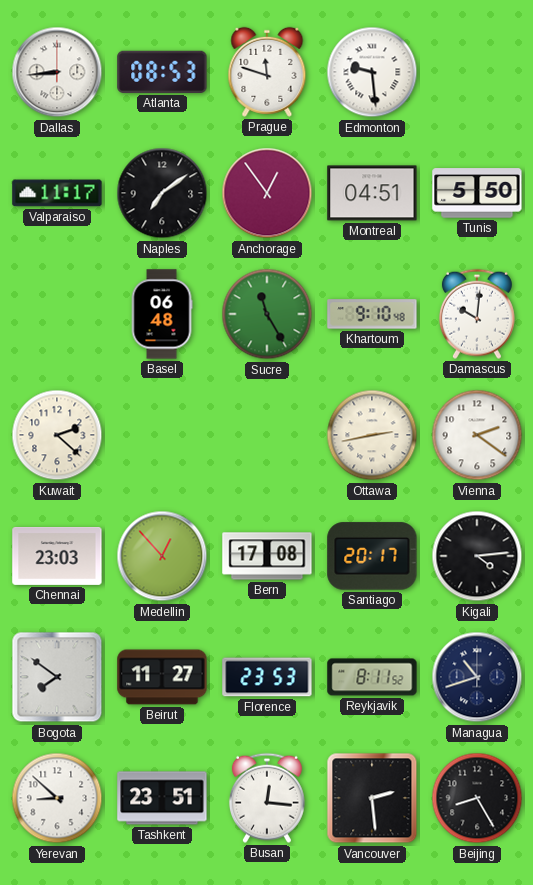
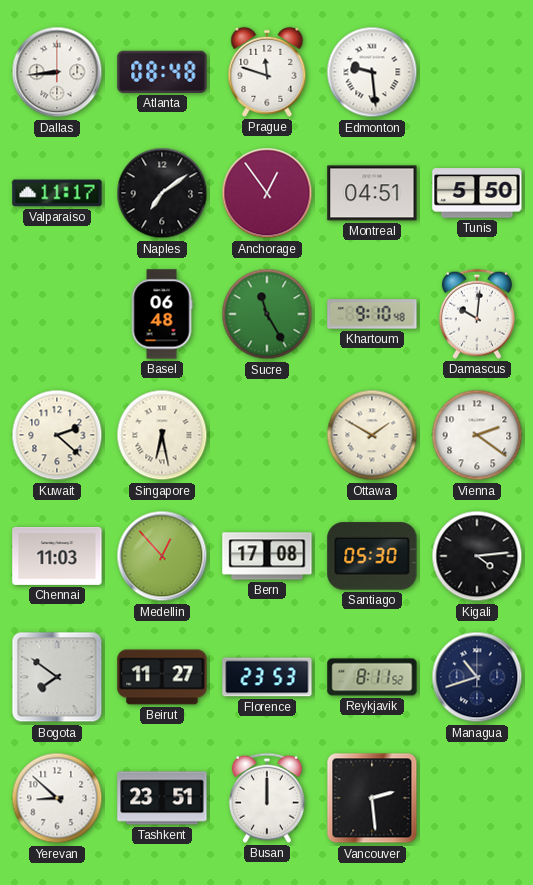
Atlanta: 08:53 -> 08:48
Singapore: none -> 6:28
Ottawa: 2:43 -> 1:50
Chennai: 23:03 -> 11:03
Santiago: 20:17 -> 05:30
Busan: 12:16 -> 12:00
Beijing: 8:25 -> none
